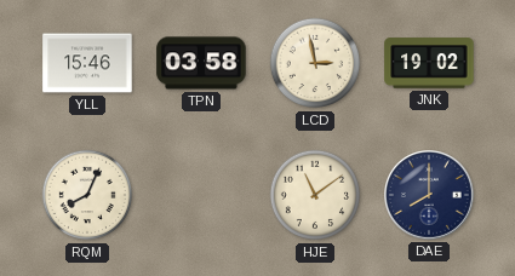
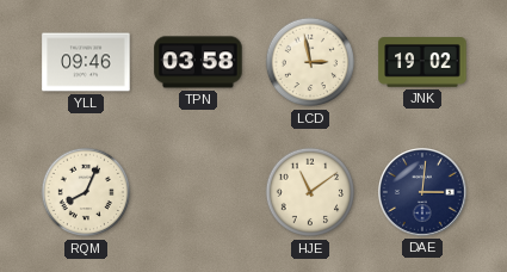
YLL: 15:46 -> 09:46
DAE: 8:00 -> 3:01
